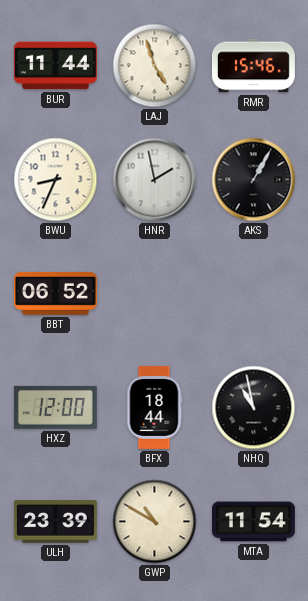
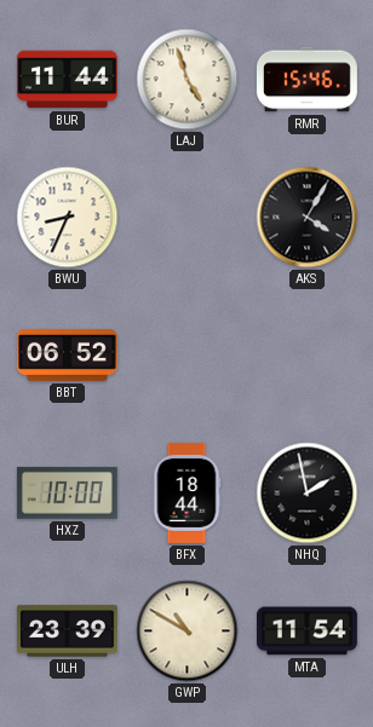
HNR: 1:58 -> none
AKS: 1:05 -> 4:05
HXZ: 12:00 -> 10:00
NHQ: 10:58 -> 1:58
